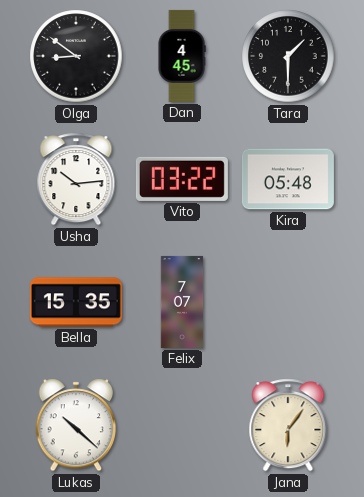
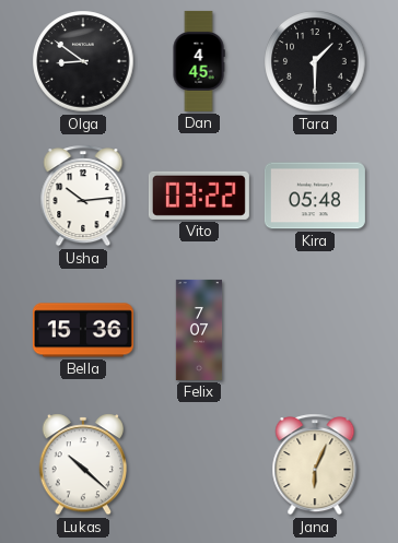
Bella: 15:35 -> 15:36
Jana: 6:06 -> 6:04
